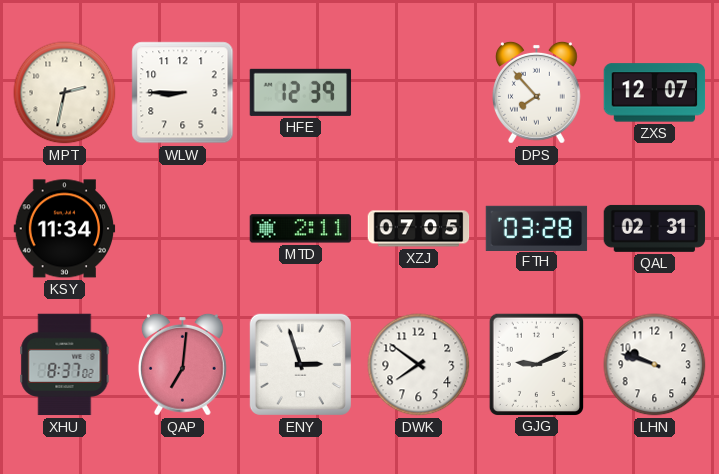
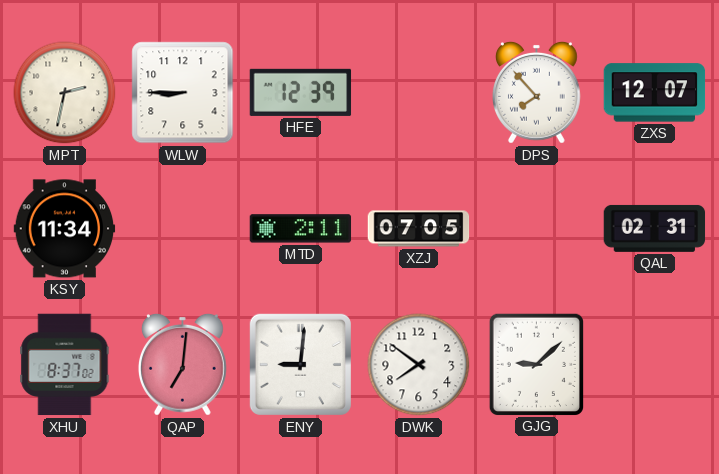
FTH: 03:28 -> none
ENY: 2:57 -> 9:01
GJG: 9:11 -> 9:08
LHN: 9:48 -> none
